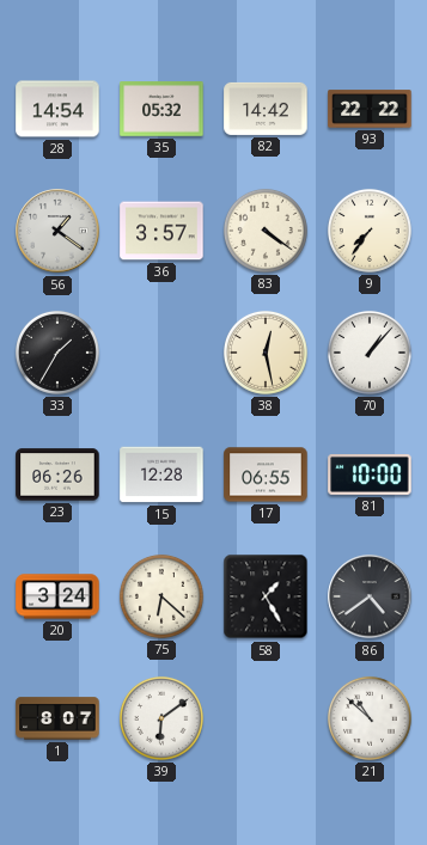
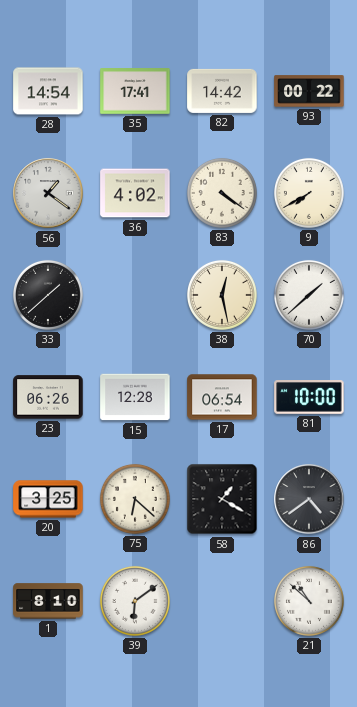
35: 05:32 -> 17:41
93: 22:22 -> 00:22
36: 3:57 -> 4:02
9: 7:36 -> 7:40
33: 1:35 -> 1:38
70: 1:07 -> 1:38
17: 06:55 -> 06:54
20: 3:24 -> 3:25
58: 1:25 -> 1:20
1: 8:07 -> 8:10
